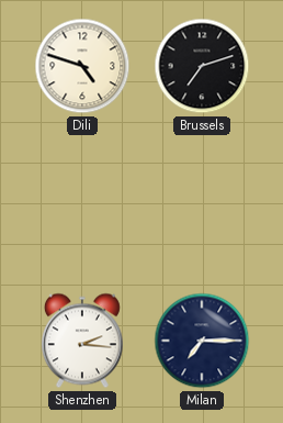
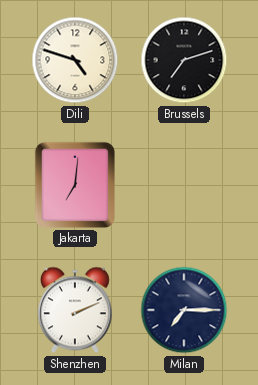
Jakarta: none -> 7:01
Shenzhen: 2:16 -> 2:11
